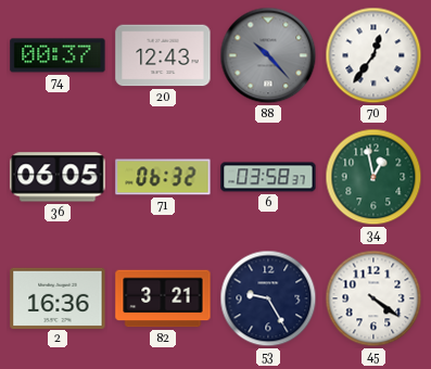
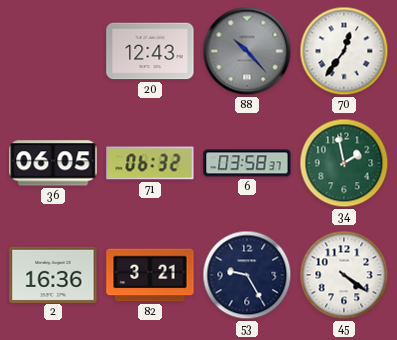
74: 00:37 -> none
34: 12:58 -> 1:58
